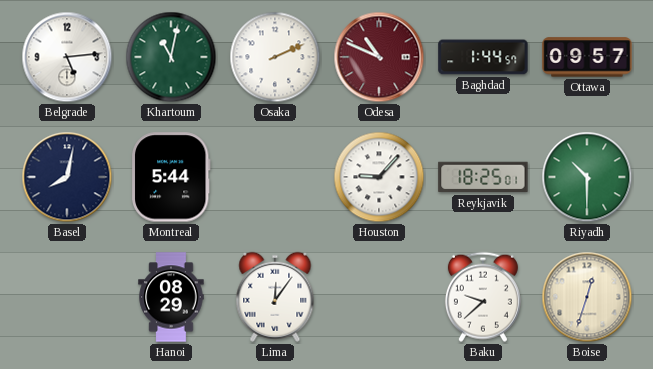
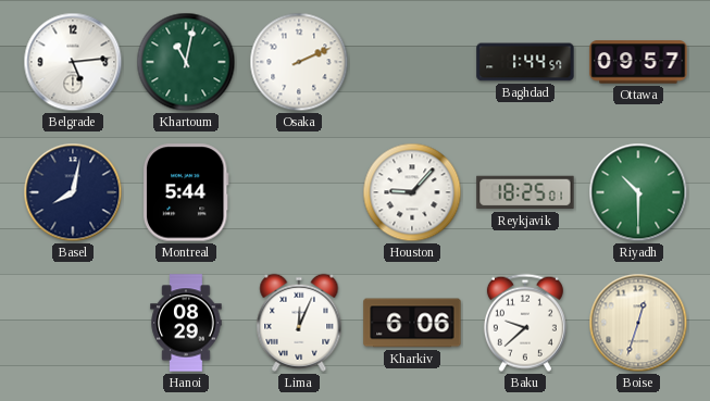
Odesa: 10:49 -> none
Lima: 12:06 -> 12:04
Kharkiv: none -> 6:06
